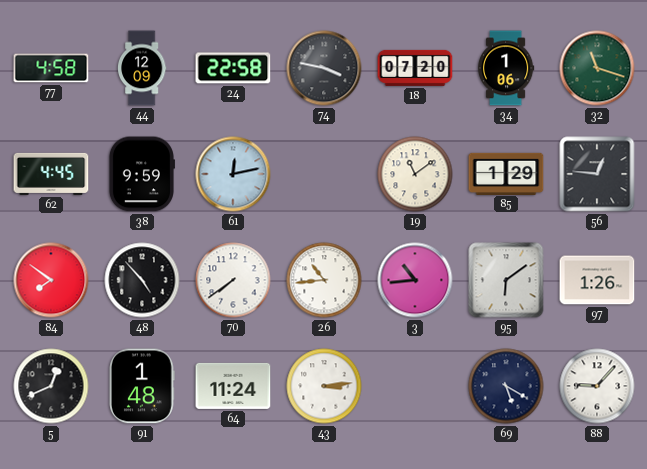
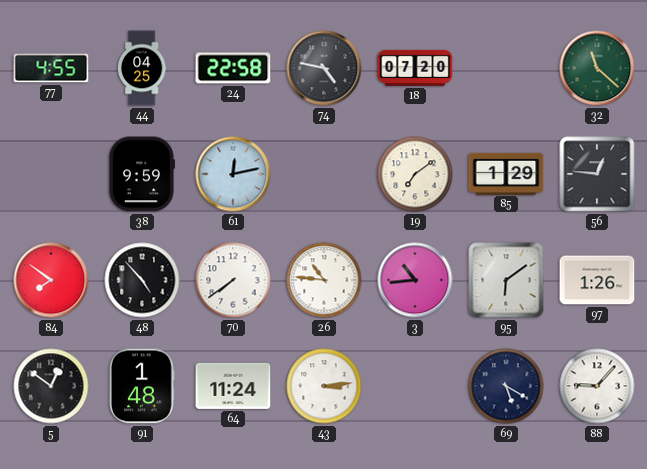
77: 4:58 -> 4:55
44: 12:09 -> 04:25
74: 3:47 -> 4:47
34: 1:06 -> none
32: 11:18 -> 11:22
62: 4:45 -> none
19: 11:09 -> 7:09
26: 10:44 -> 10:46
5: 12:41 -> 12:51
